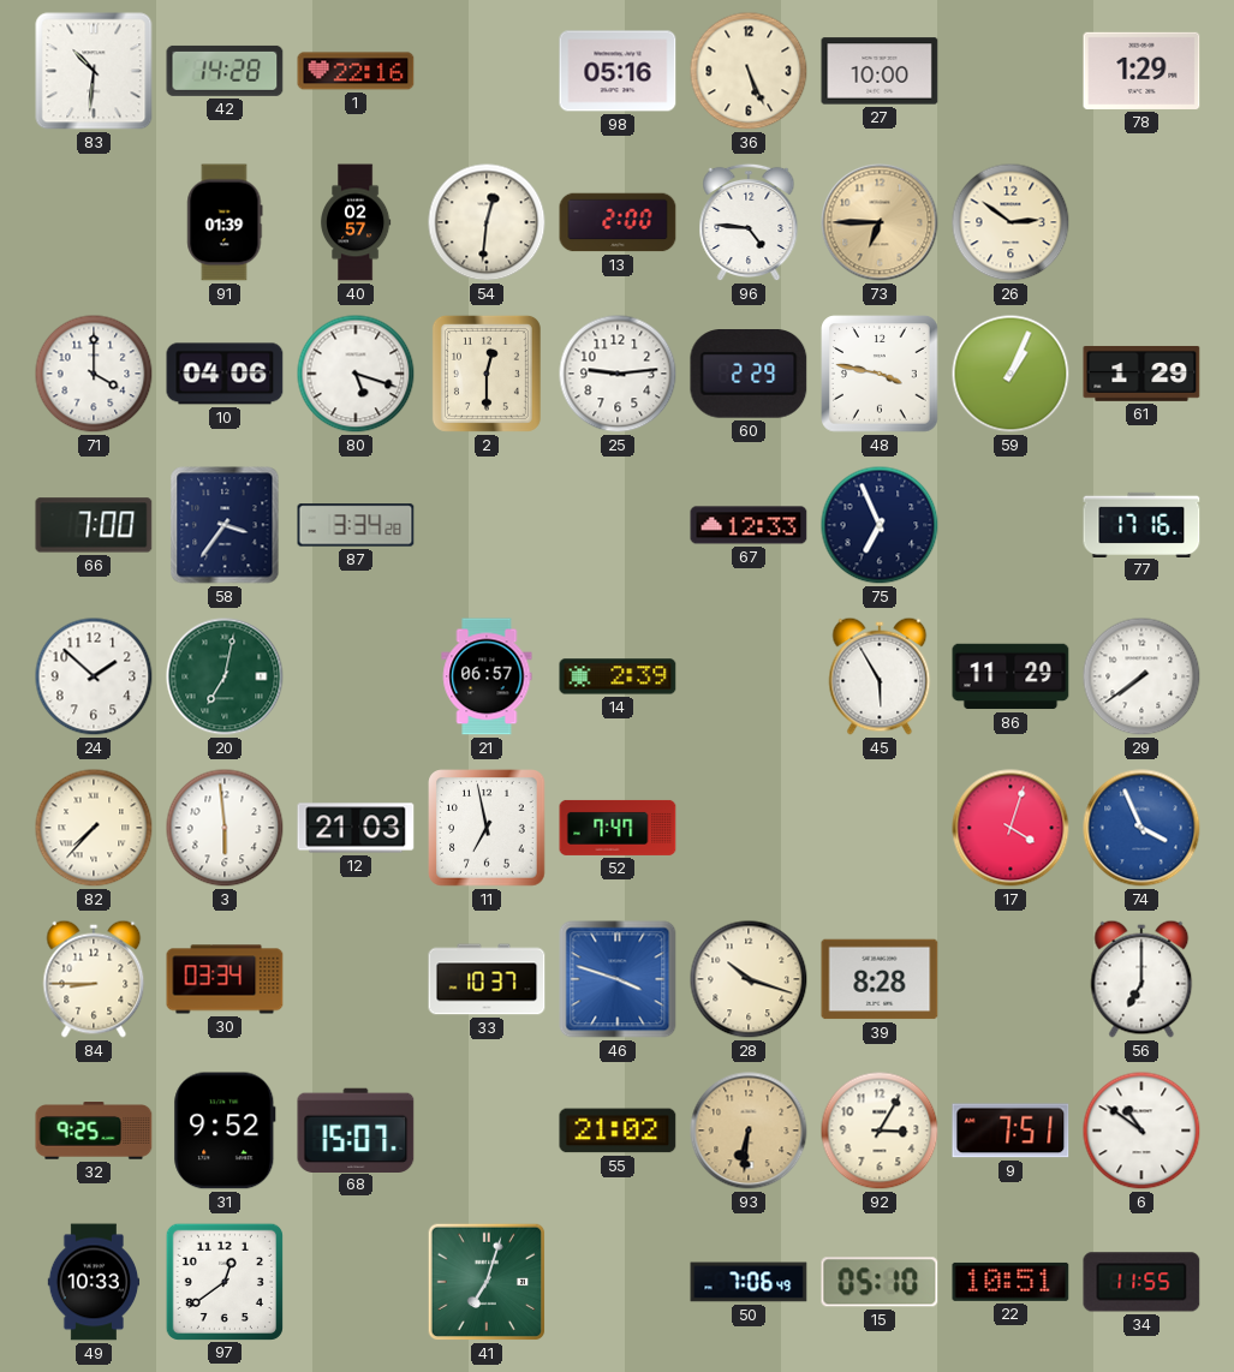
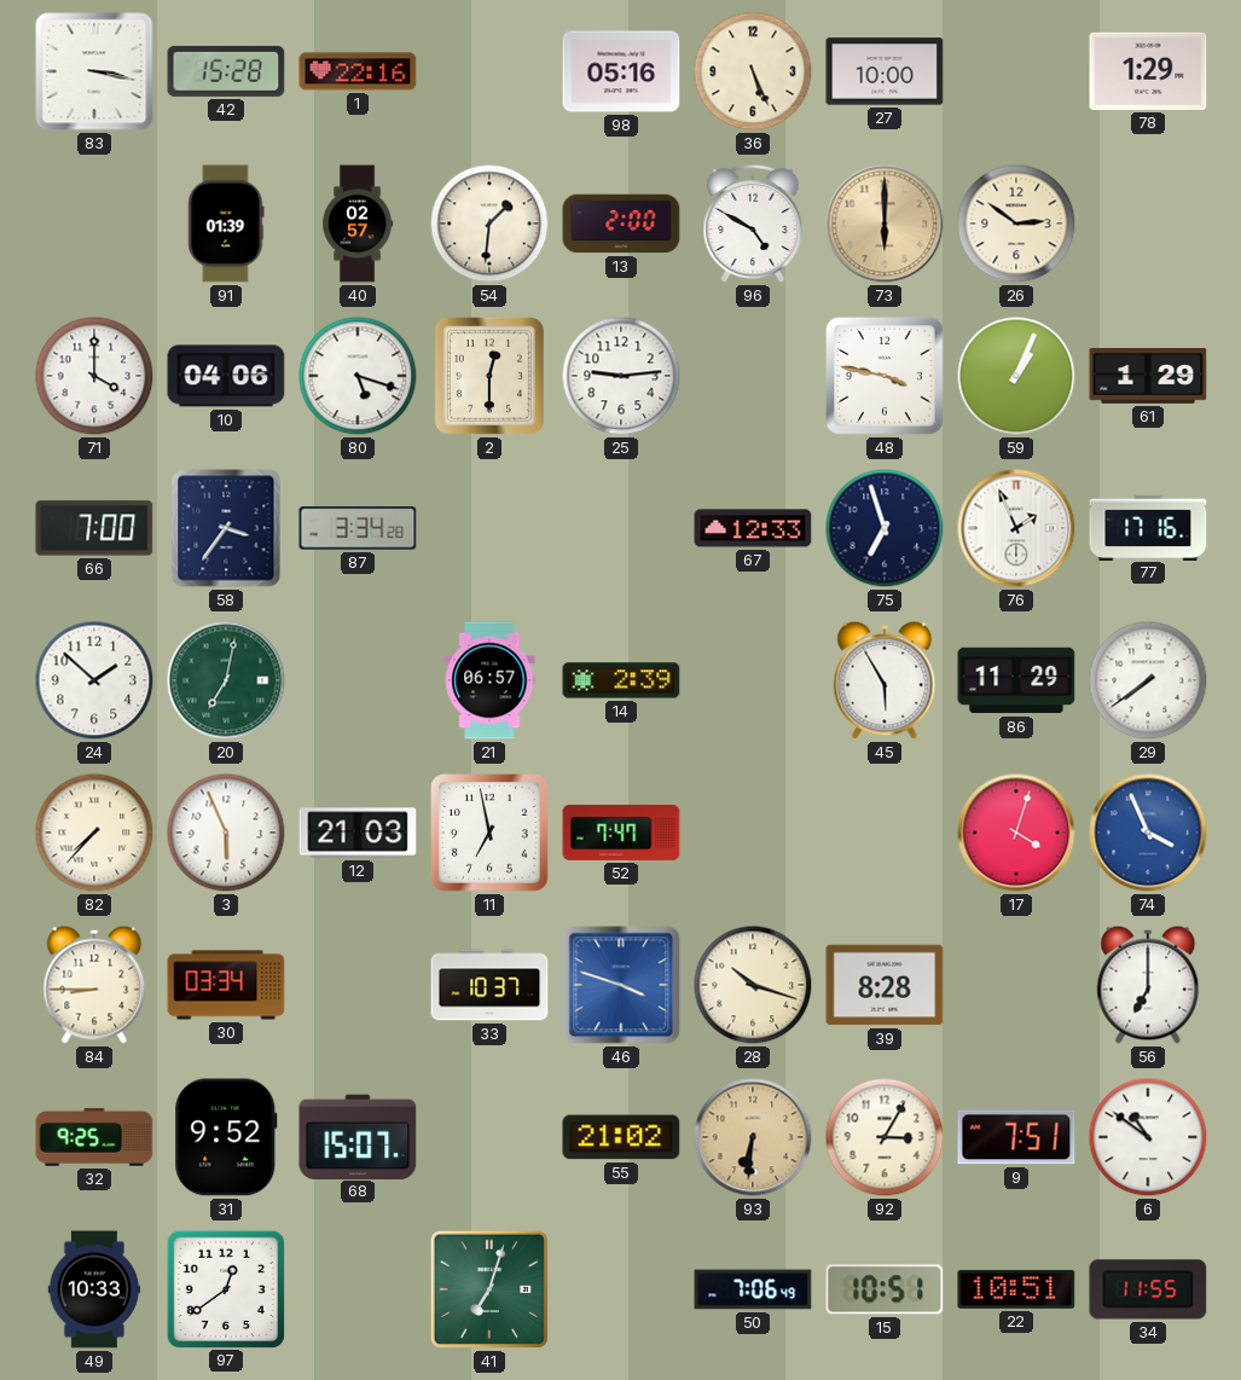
83: 10:31 -> 3:17
42: 14:28 -> 15:28
54: 12:31 -> 1:31
96: 4:46 -> 4:50
73: 6:45 -> 6:00
60: 2:29 -> none
75: 6:56 -> 6:57
76: none -> 1:56
3: 5:59 -> 5:56
15: 05:10 -> 10:51
